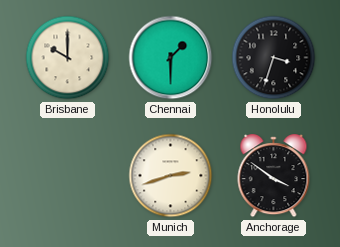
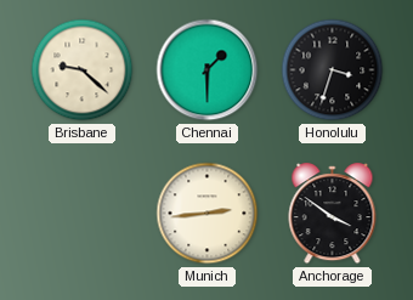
Brisbane: 10:00 -> 9:22
Munich: 2:42 -> 2:44
